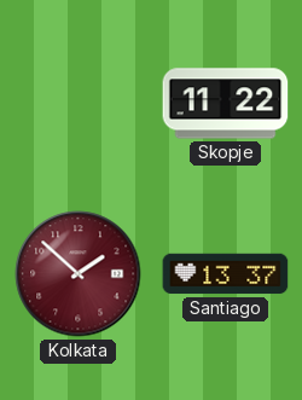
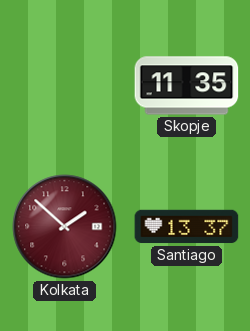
Skopje: 11:22 -> 11:35
